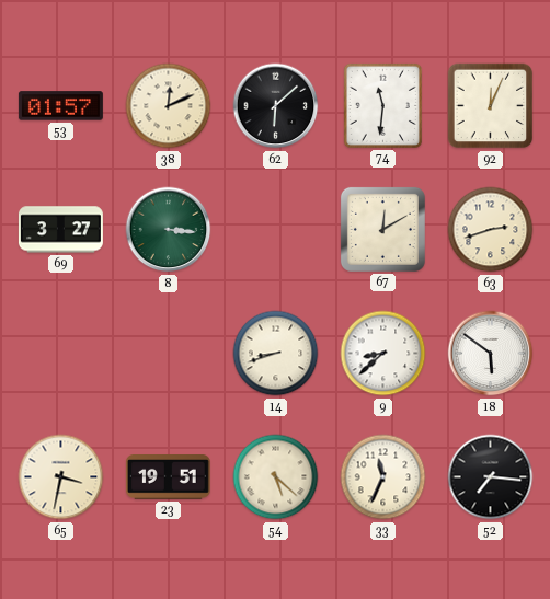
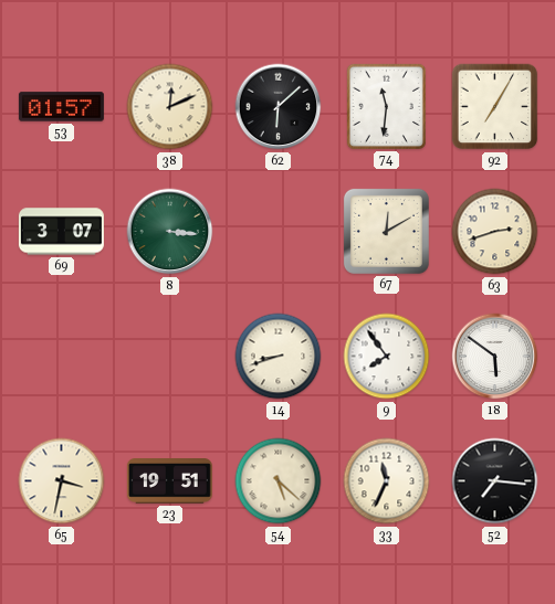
92: 12:04 -> 7:05
69: 3:27 -> 3:07
9: 8:38 -> 7:54
